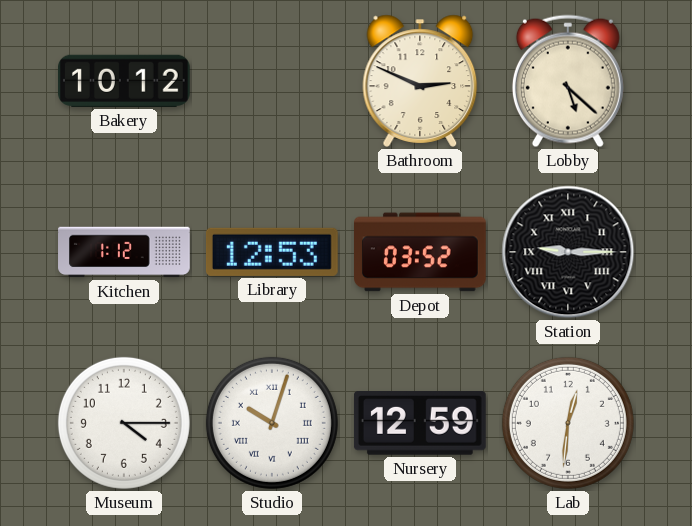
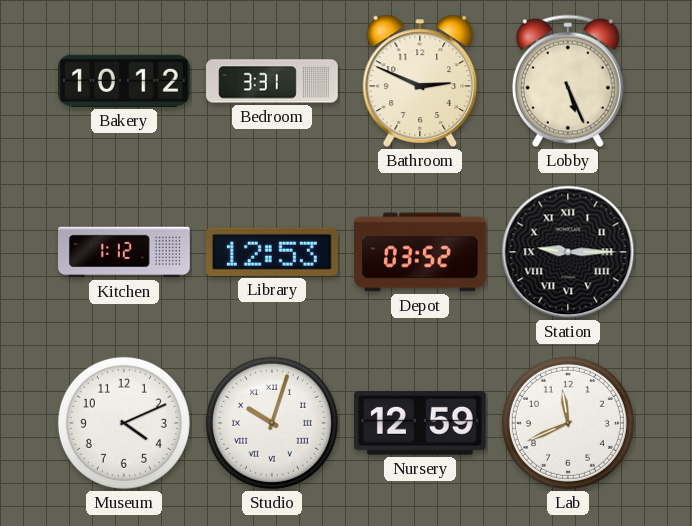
Bedroom: none -> 3:31
Lobby: 5:22 -> 5:26
Museum: 4:15 -> 4:11
Lab: 12:31 -> 11:41
